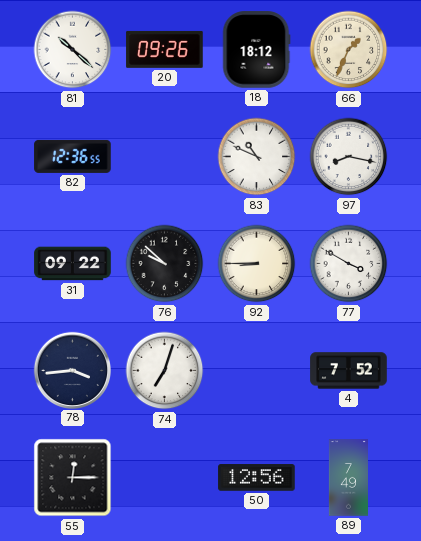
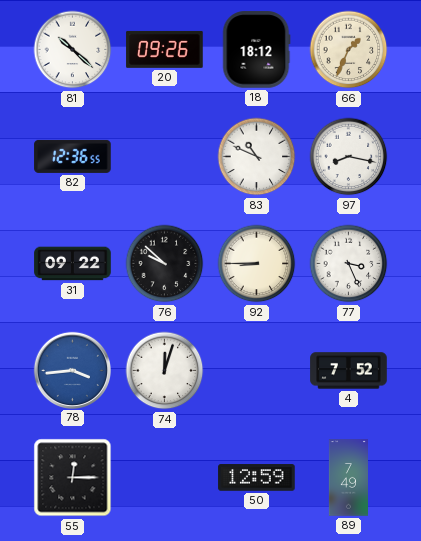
77: 3:50 -> 3:26
78 dial: navy -> blue
74: 7:03 -> 12:03
50: 12:56 -> 12:59
